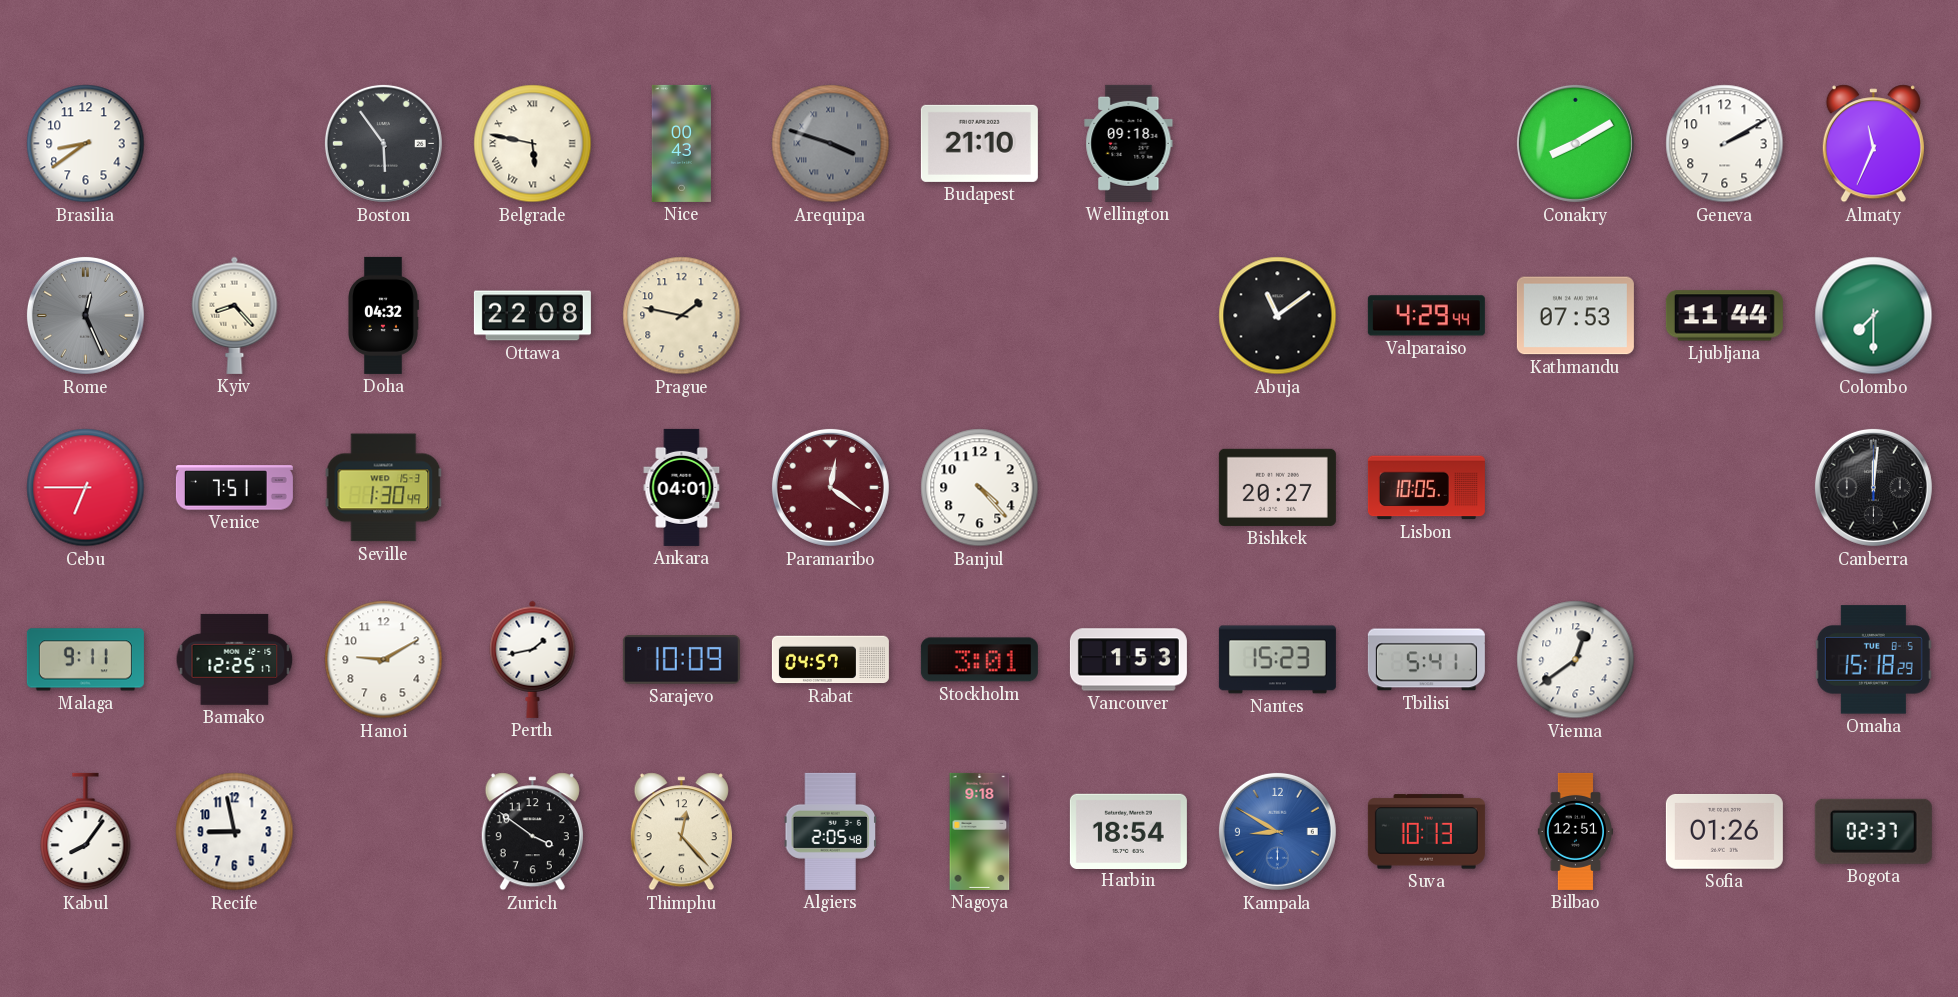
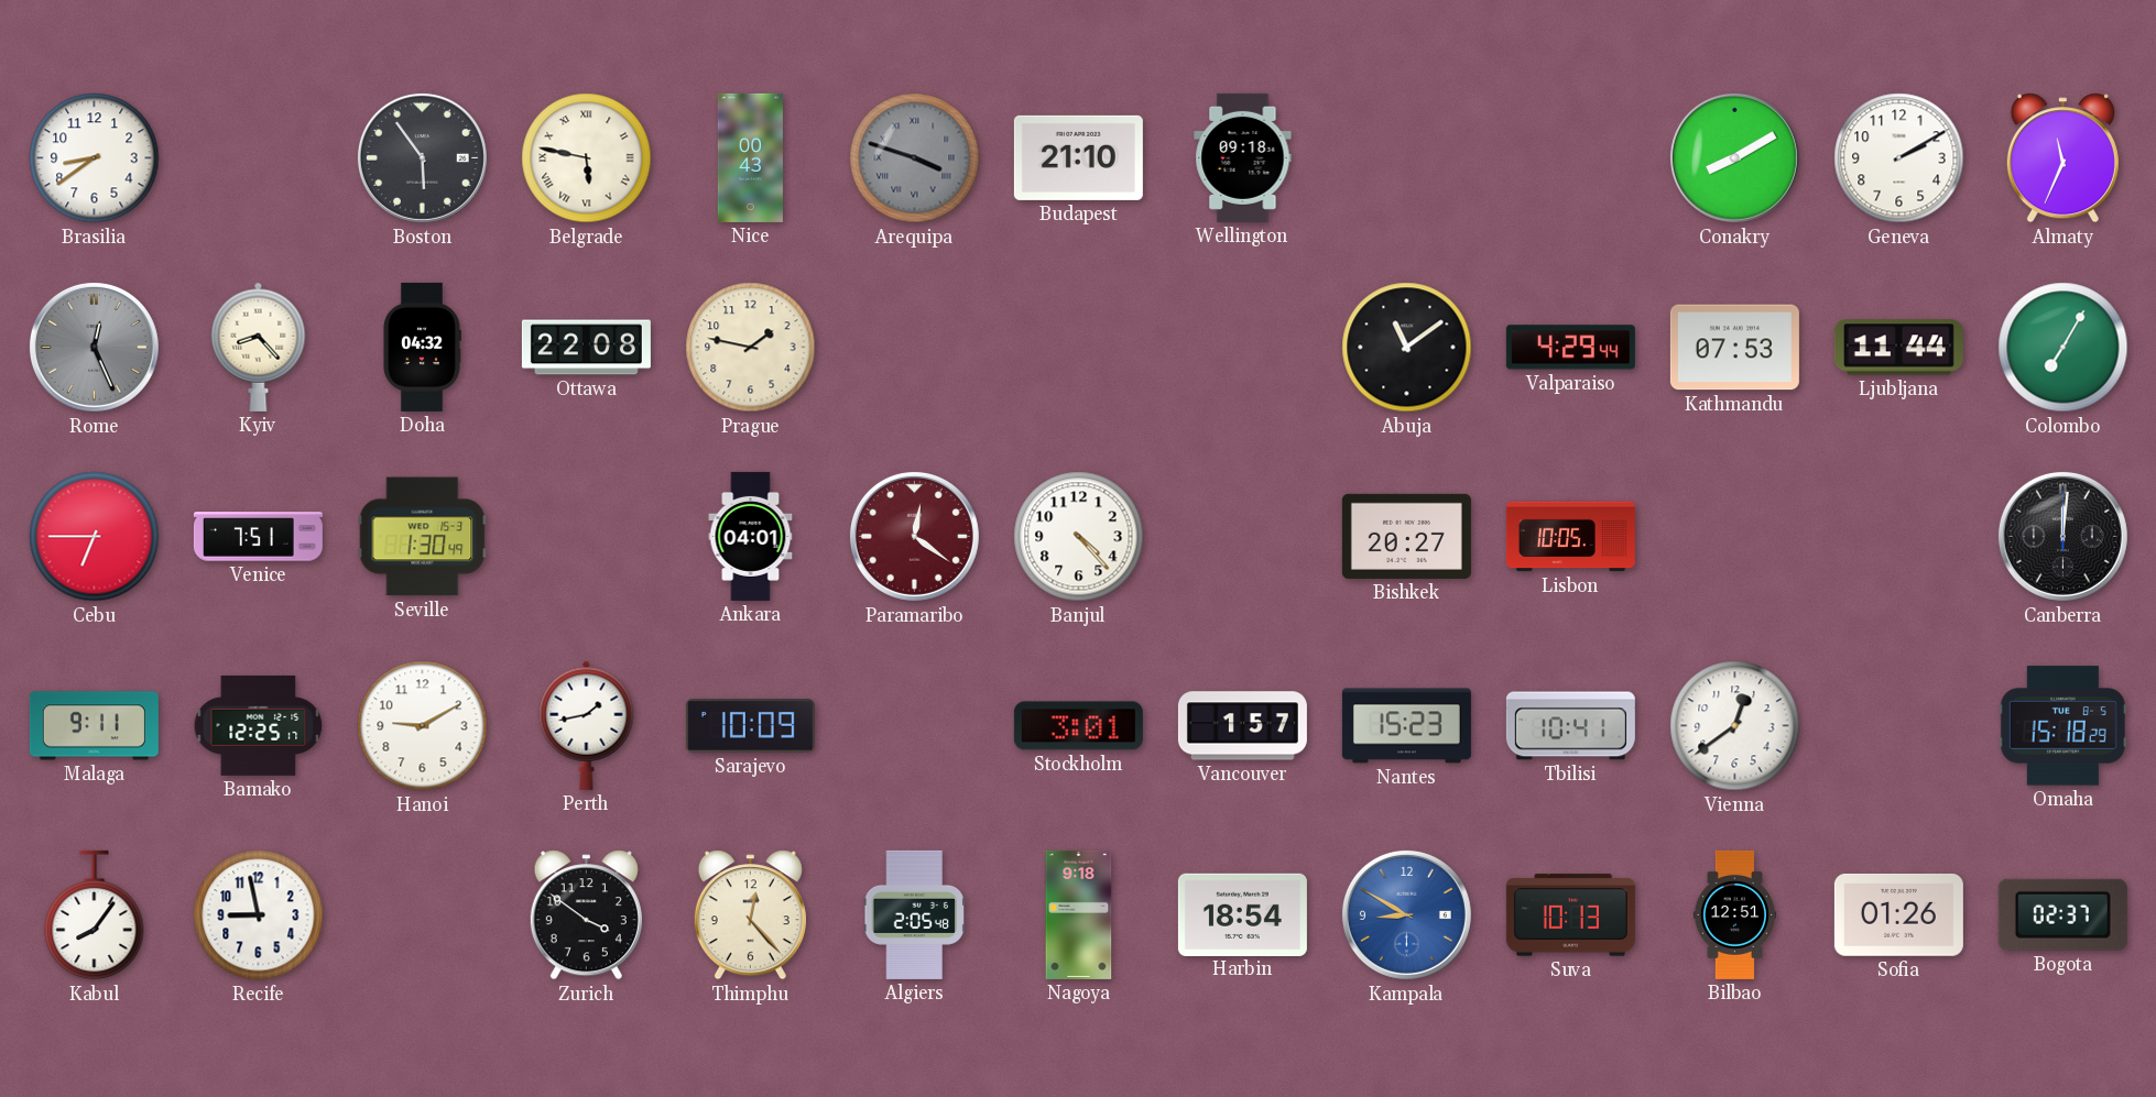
Colombo: 7:30 -> 7:05
Rabat: 04:57 -> none
Vancouver: 1:53 -> 1:57
Tbilisi: 5:41 -> 10:41
